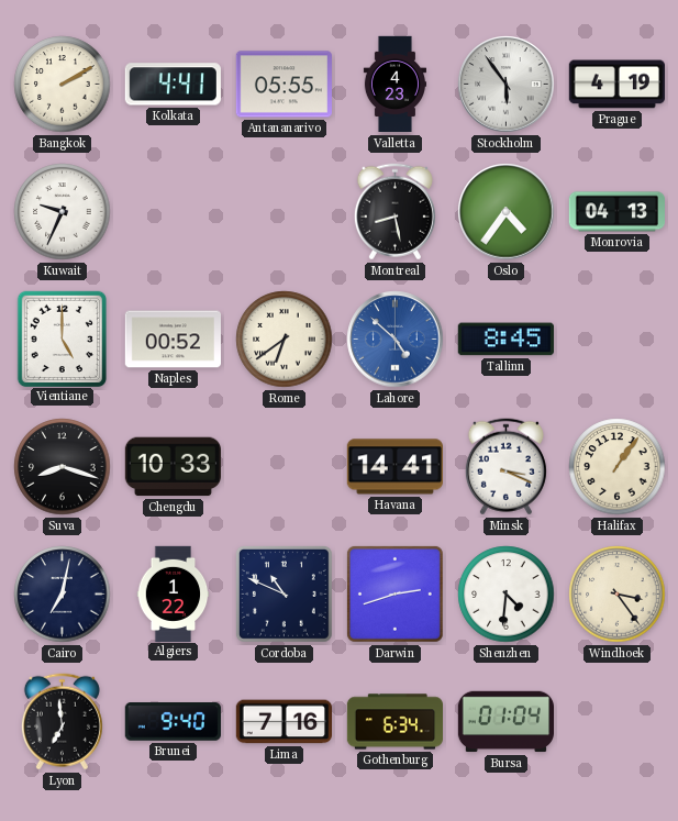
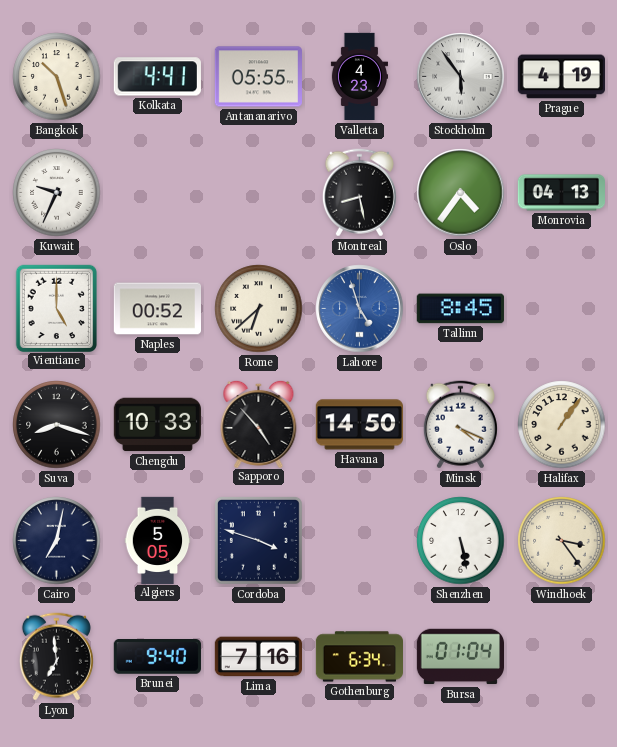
Bangkok: 2:10 -> 10:27
Rome: 6:39 -> 6:38
Lahore: 4:52 -> 4:57
Sapporo: none -> 4:53
Havana: 14:41 -> 14:50
Minsk: 3:19 -> 4:19
Algiers: 1:22 -> 5:05
Cordoba: 10:49 -> 3:48
Darwin: 2:42 -> none
Shenzhen: 4:31 -> 5:28
